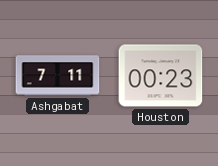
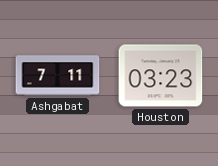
Houston: 00:23 -> 03:23
